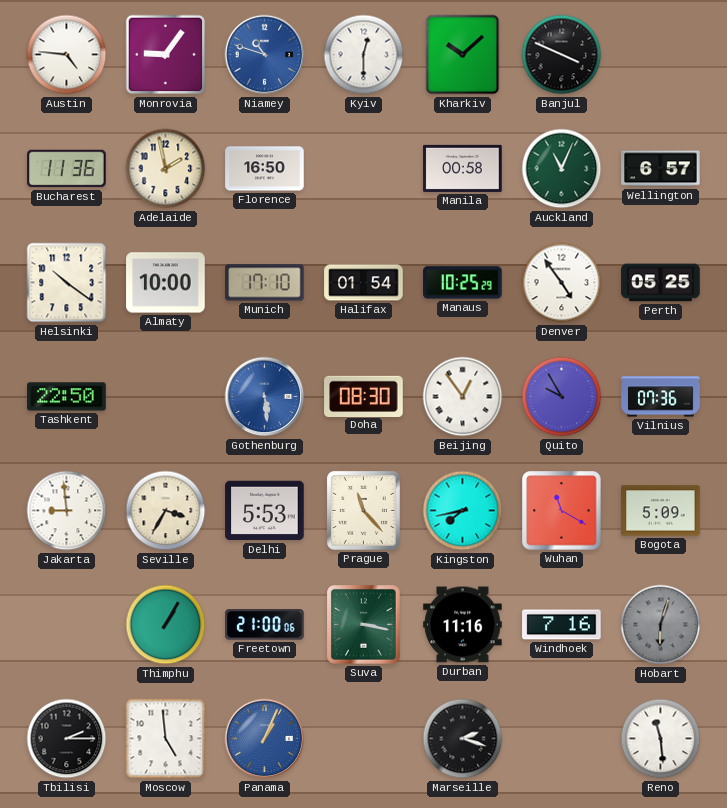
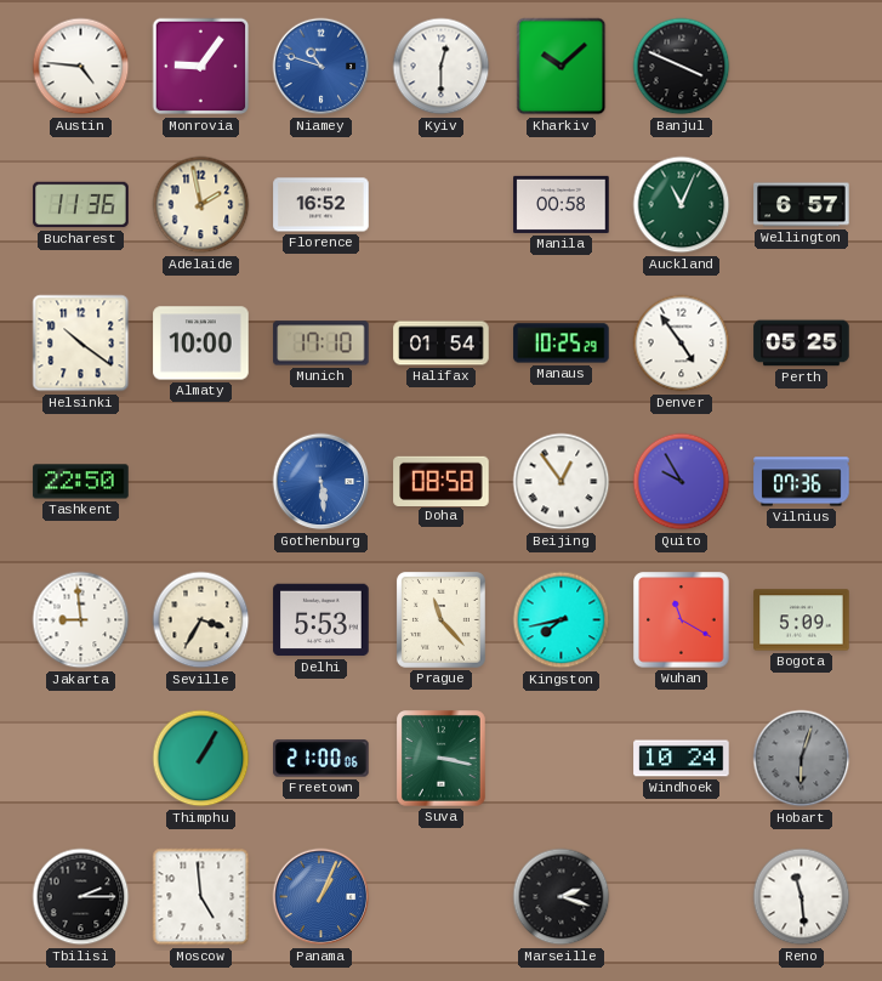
Florence: 16:50 -> 16:52
Doha: 08:30 -> 08:58
Durban: 11:16 -> none
Windhoek: 7:16 -> 10:24
